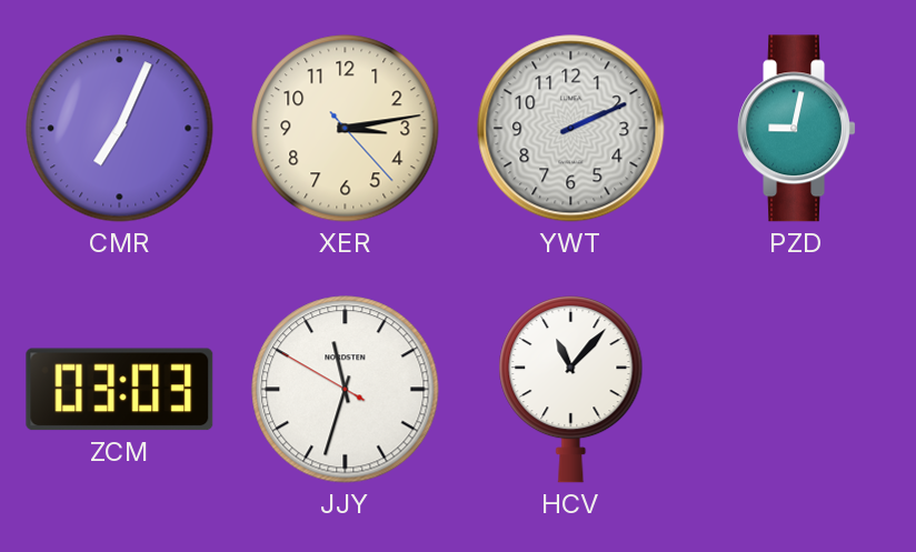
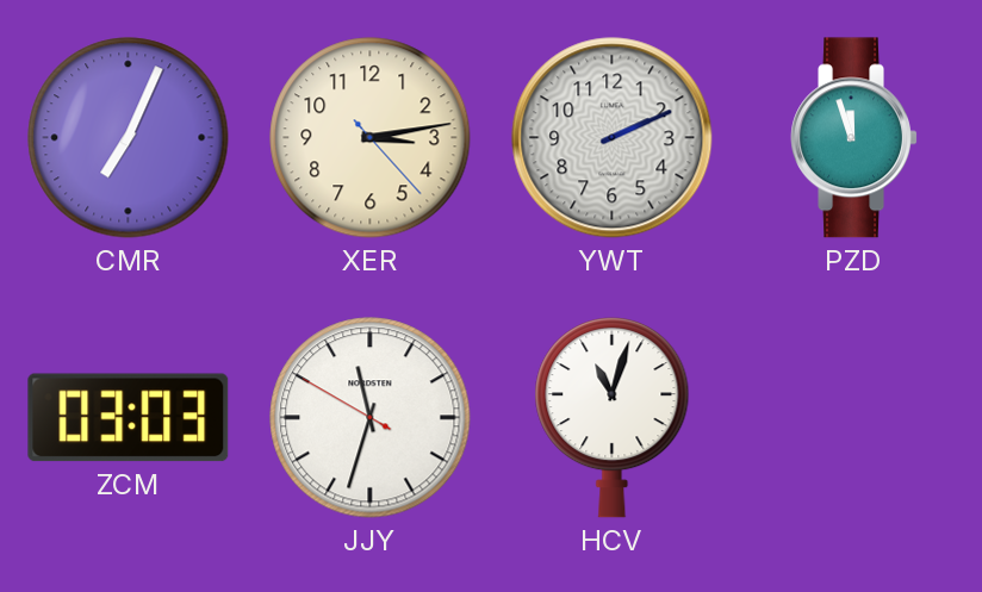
PZD: 9:02 -> 11:57
HCV: 11:07 -> 11:03
